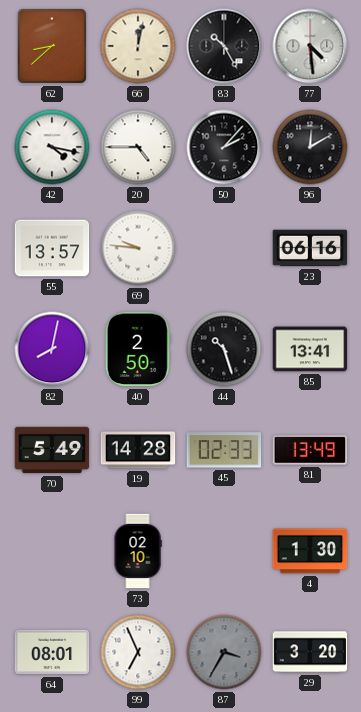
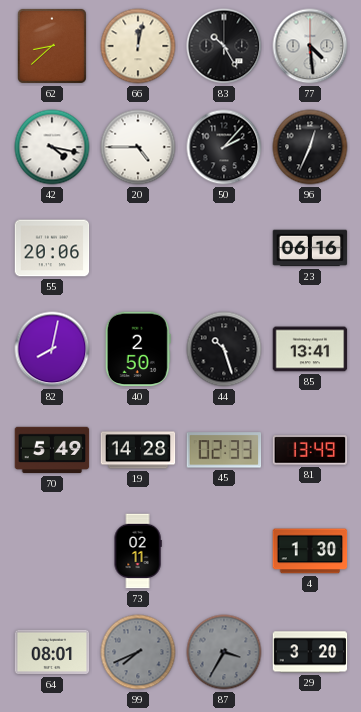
96: 12:10 -> 12:34
55: 13:57 -> 20:06
69: 9:46 -> none
73: 02:10 -> 02:11
99: 6:56 -> 7:41
99 dial: white -> grey
